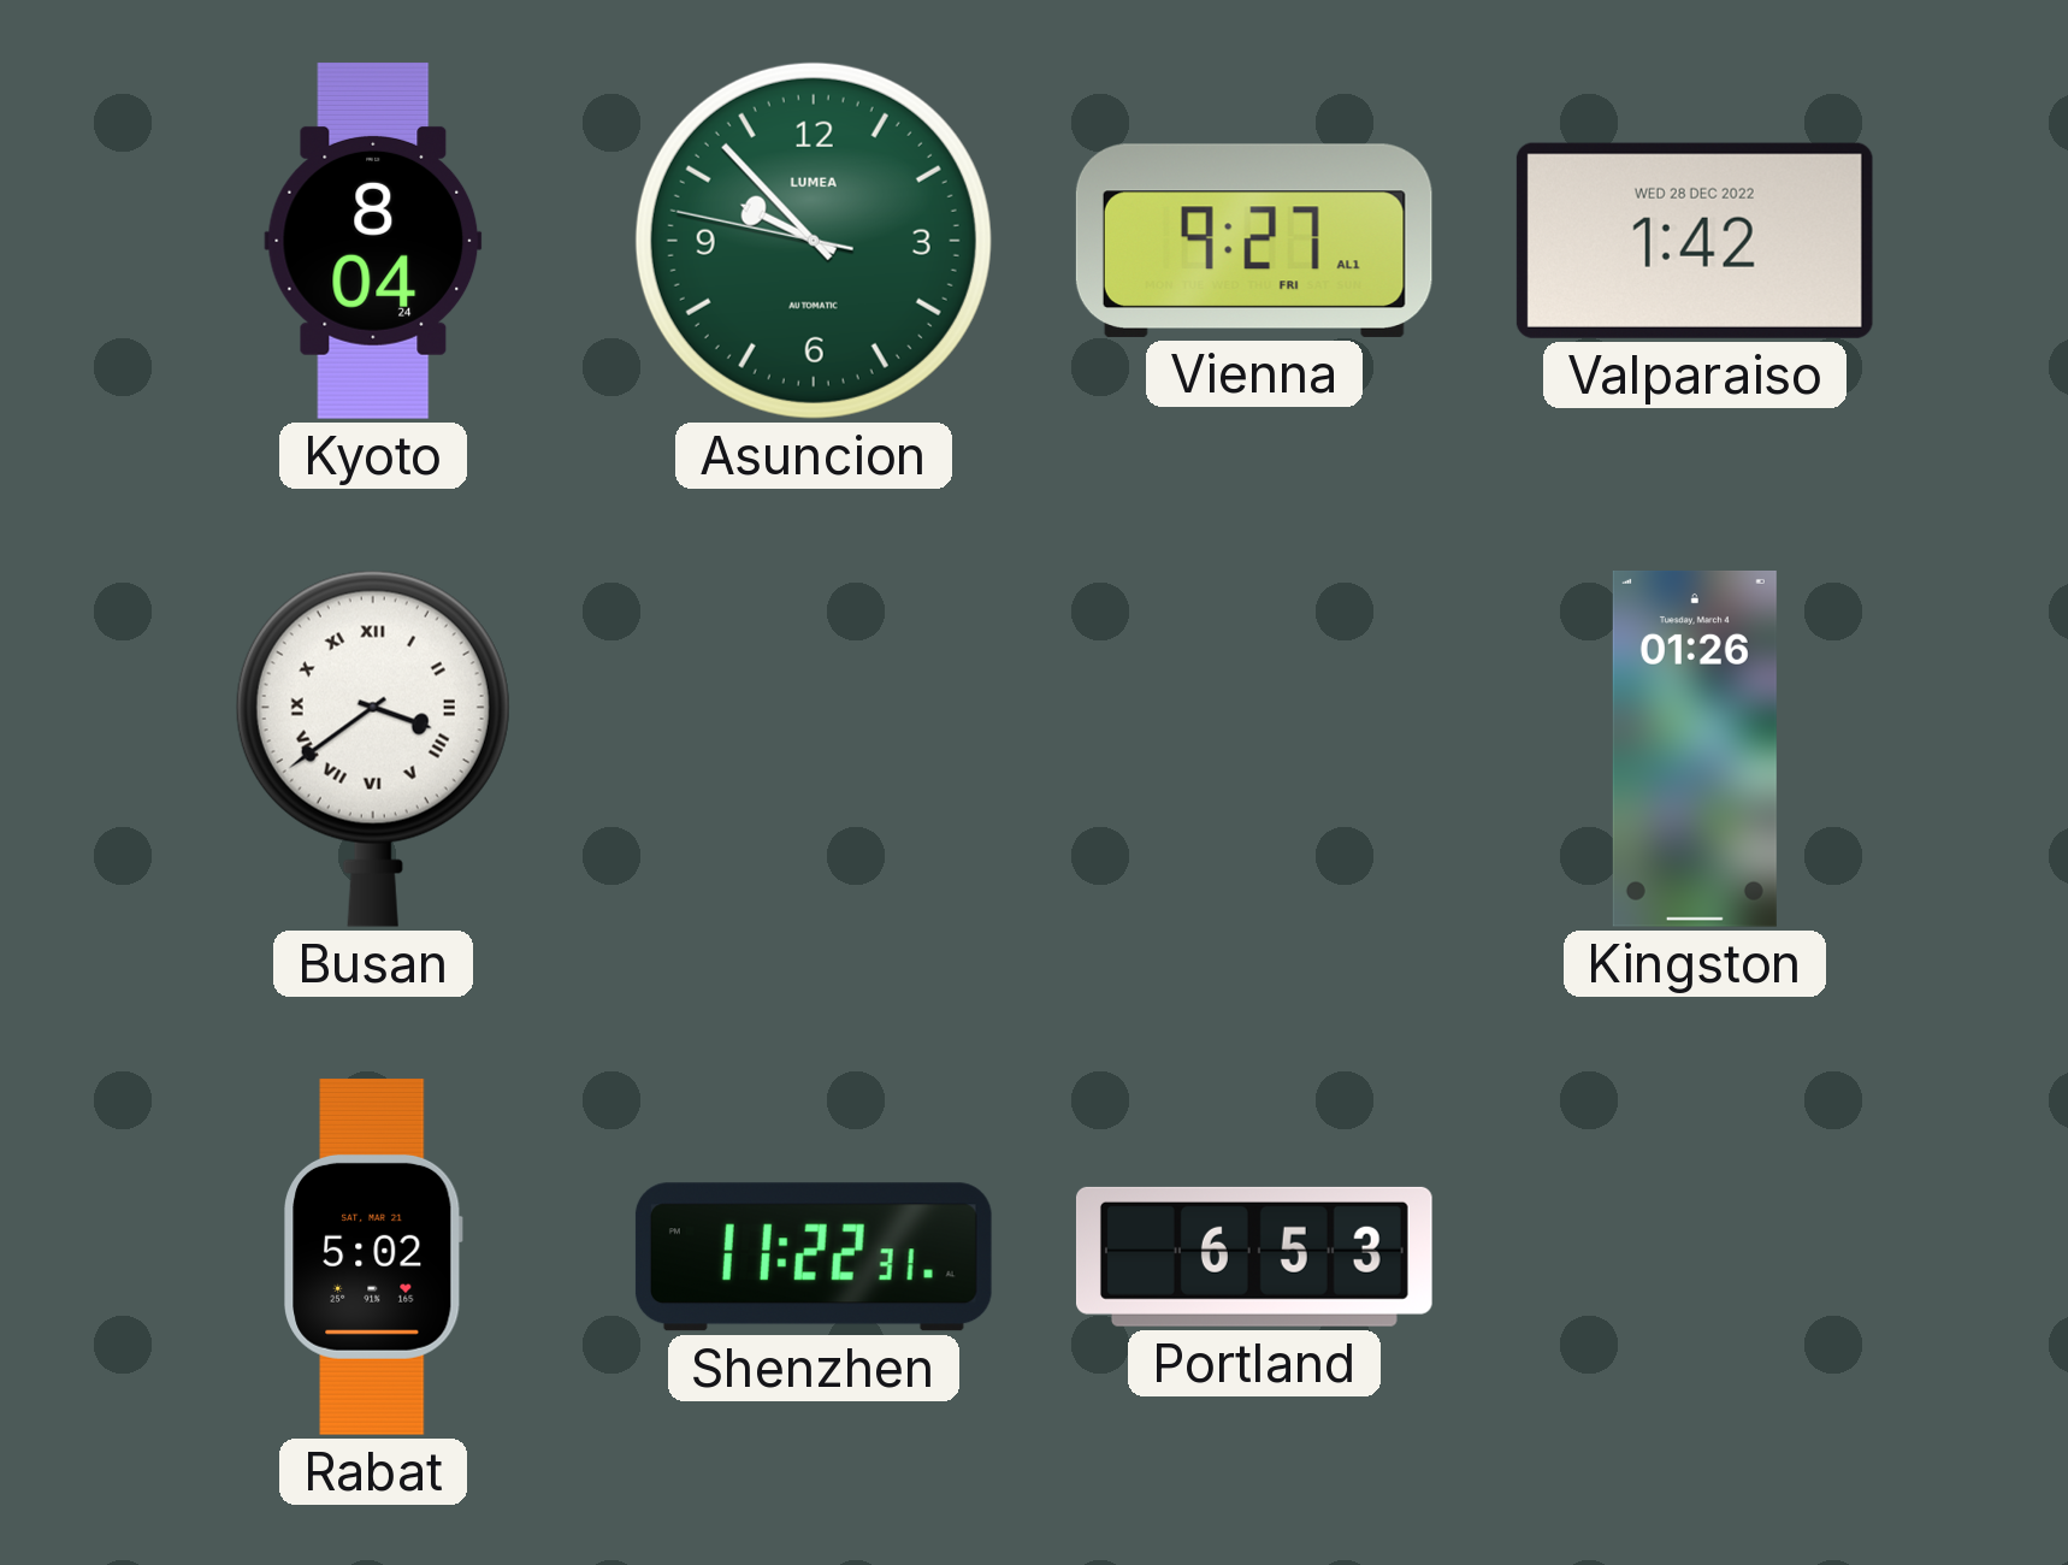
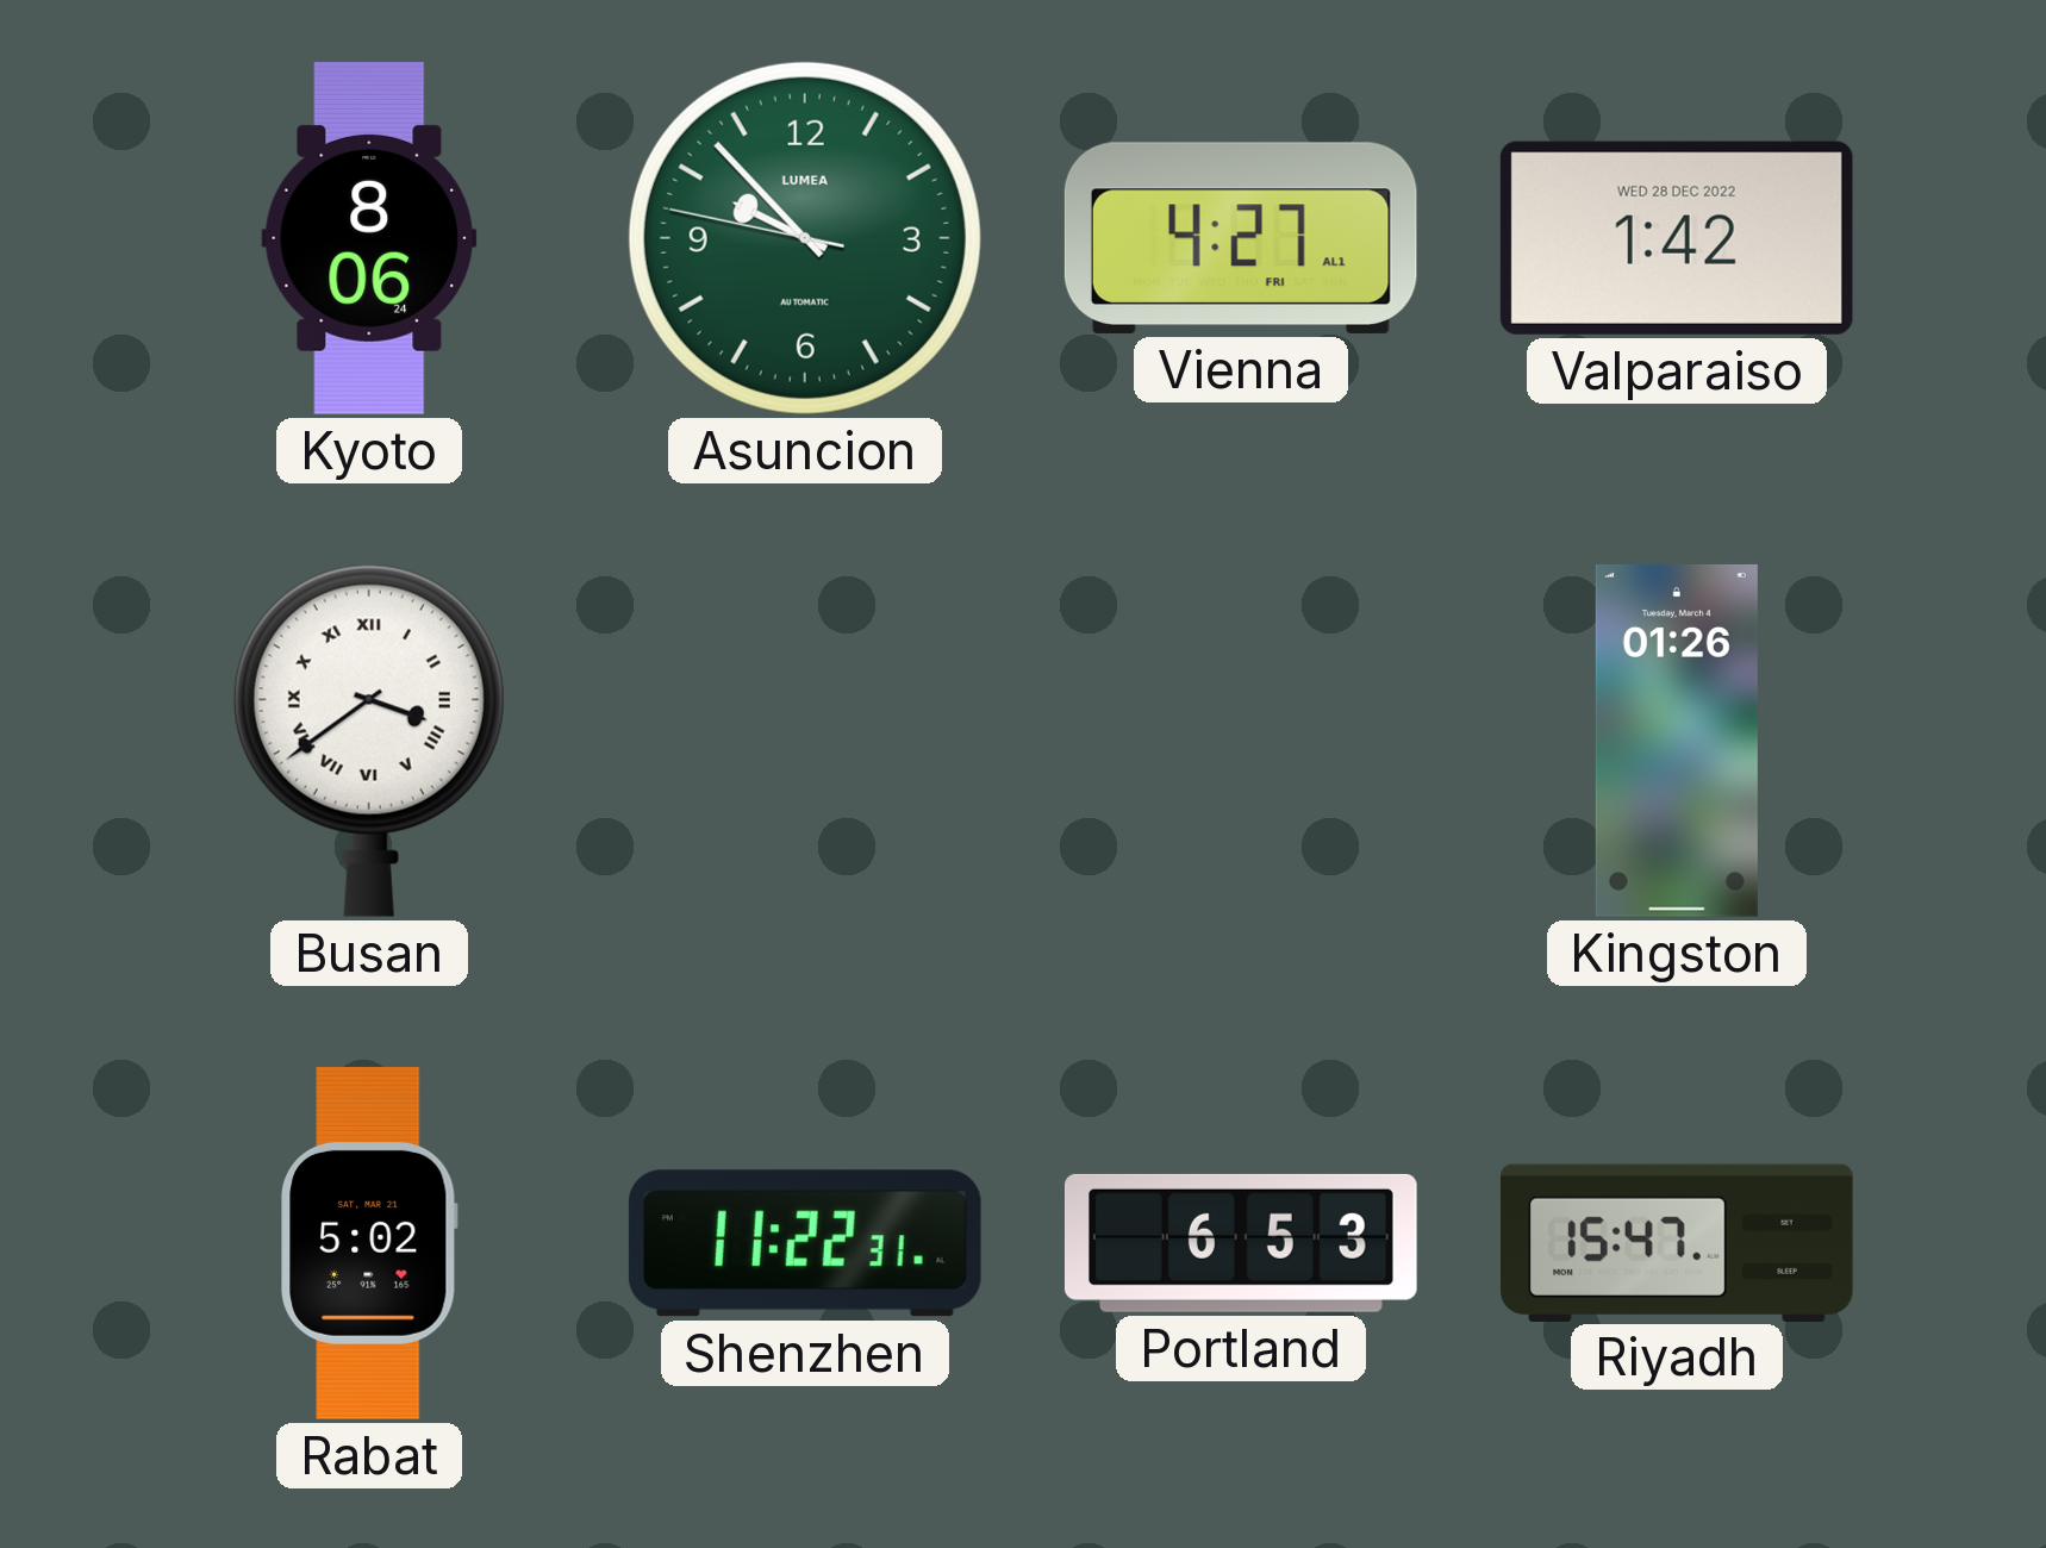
Kyoto: 8:04 -> 8:06
Vienna: 9:27 -> 4:27
Riyadh: none -> 15:47
